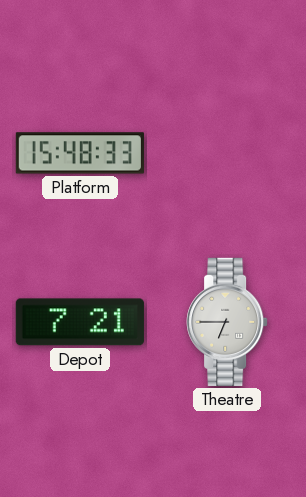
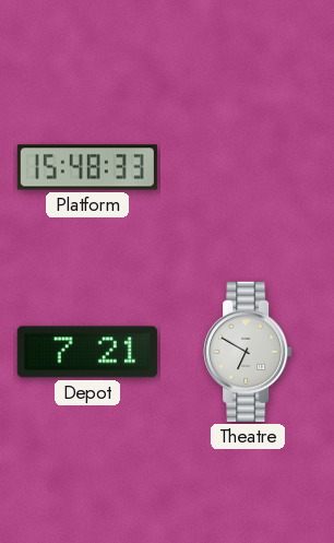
Theatre: 6:45 -> 6:50
